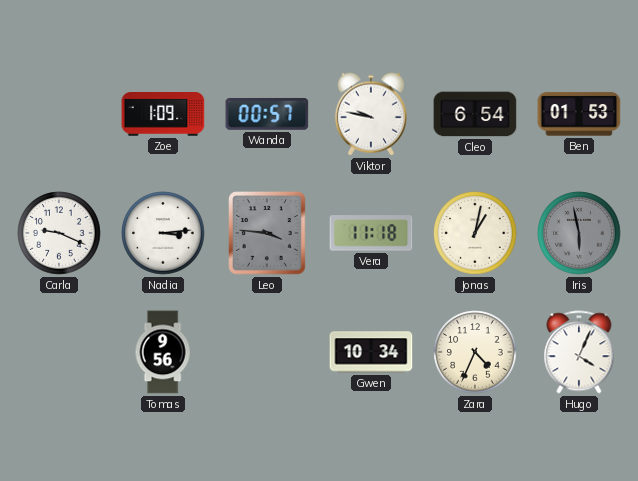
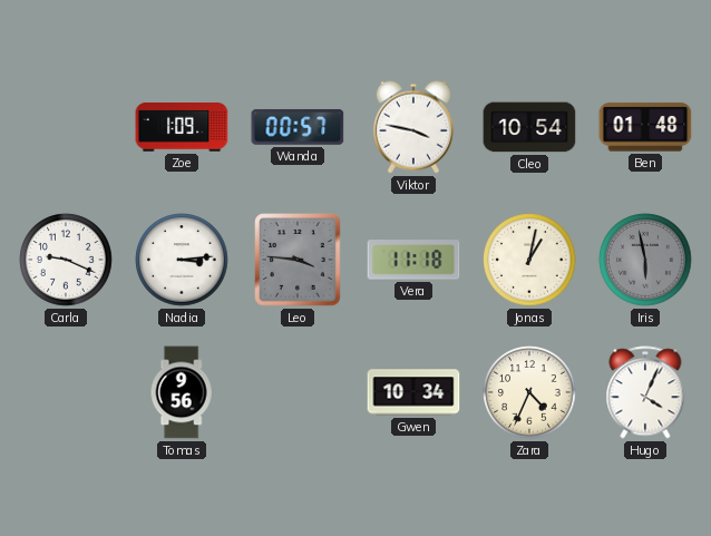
Viktor: 9:47 -> 3:47
Cleo: 6:54 -> 10:54
Ben: 01:53 -> 01:48
